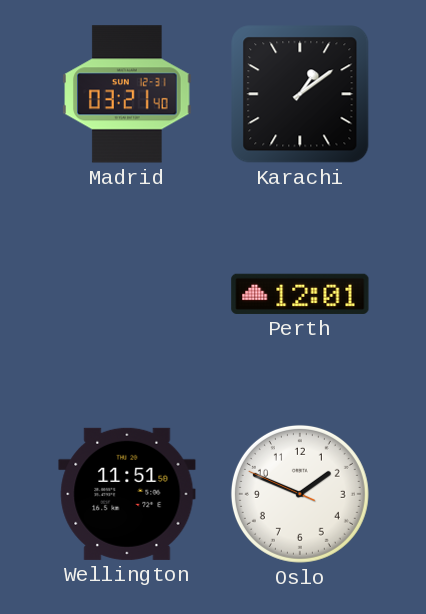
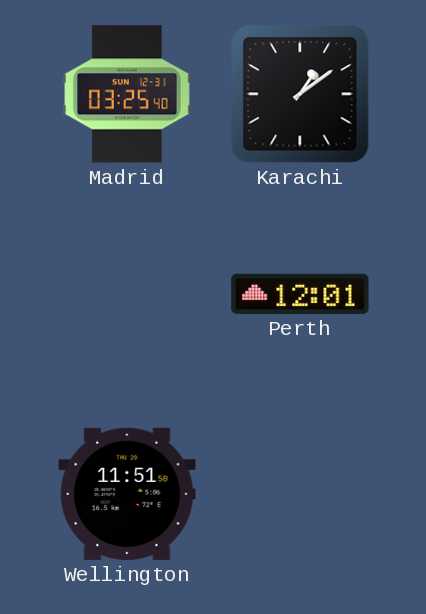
Madrid: 03:21 -> 03:25
Oslo: 1:48 -> none
